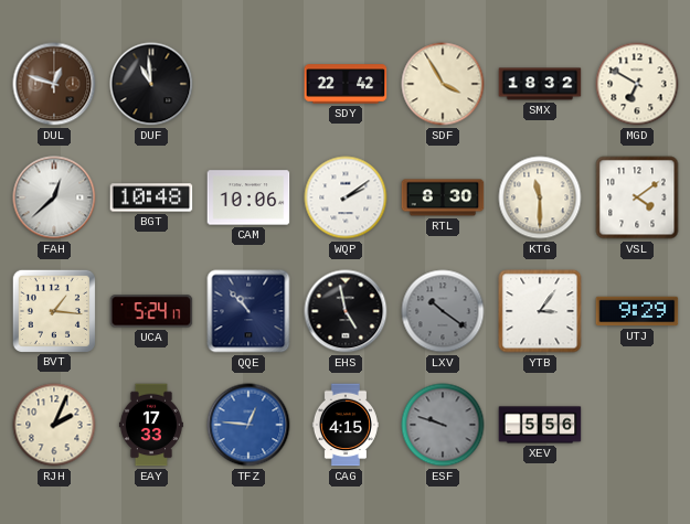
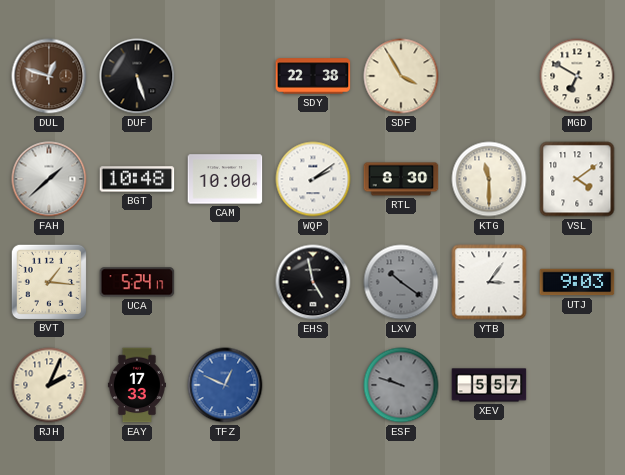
DUF: 10:59 -> 5:27
SDY: 22:42 -> 22:38
SMX: 18:32 -> none
FAH: 12:38 -> 1:38
CAM: 10:06 -> 10:00
QQE: 10:53 -> none
UTJ: 9:29 -> 9:03
TFZ: 12:46 -> 12:49
CAG: 4:15 -> none
XEV: 5:56 -> 5:57
